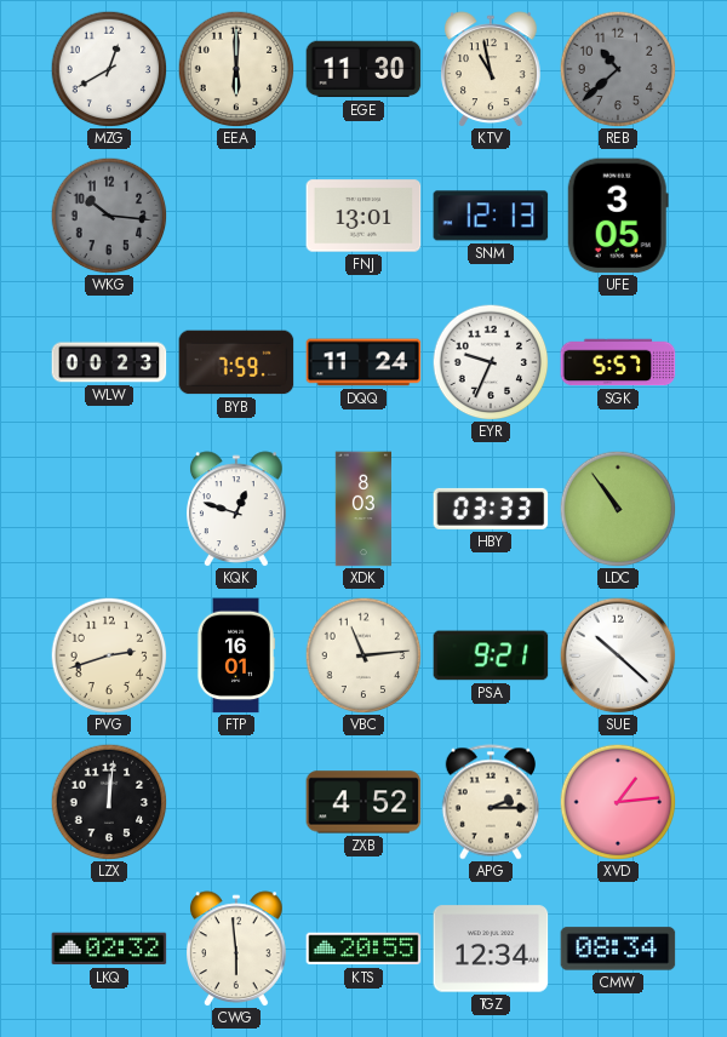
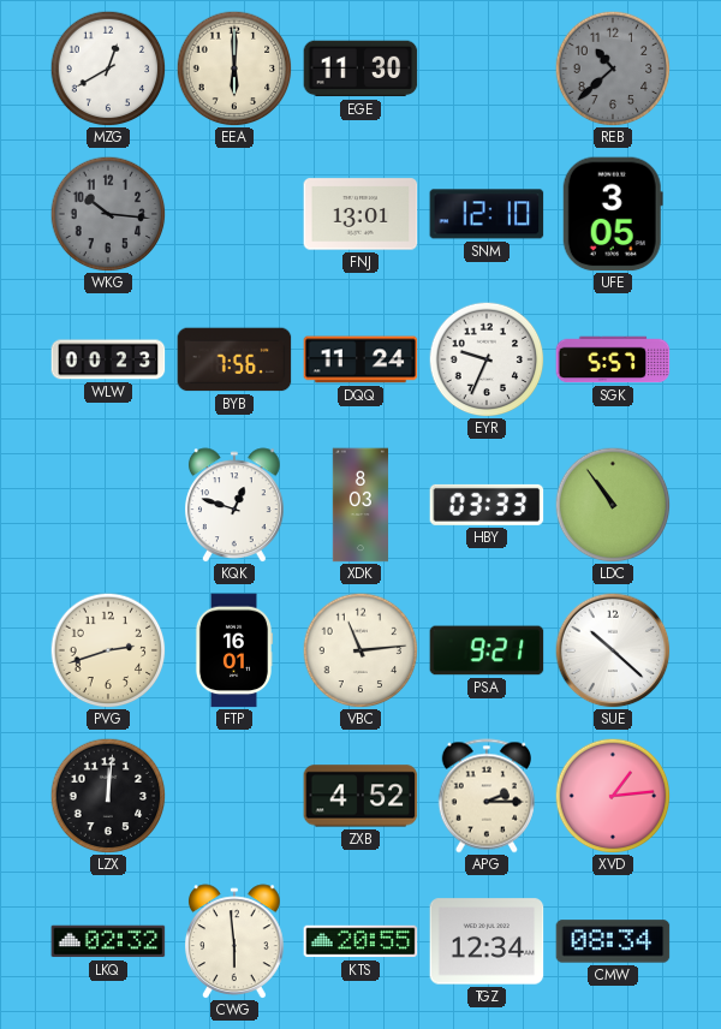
KTV: 10:58 -> none
SNM: 12:13 -> 12:10
BYB: 7:59 -> 7:56
